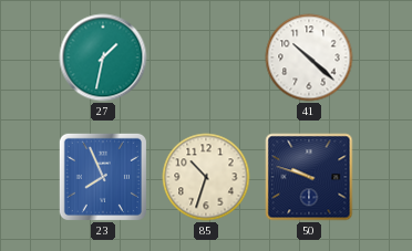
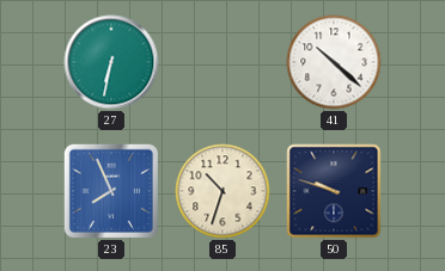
27: 1:32 -> 6:32
